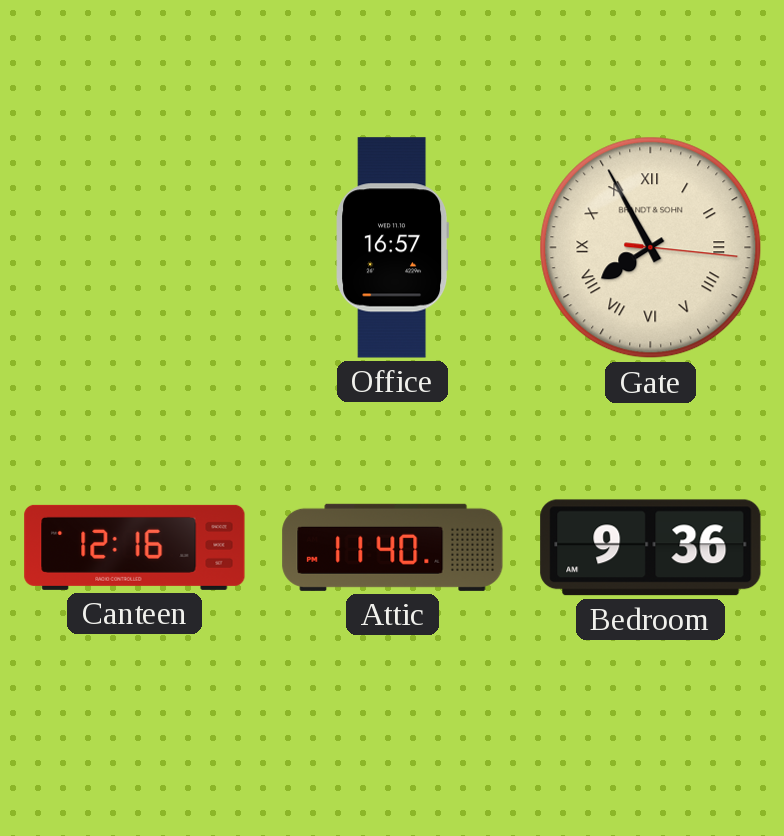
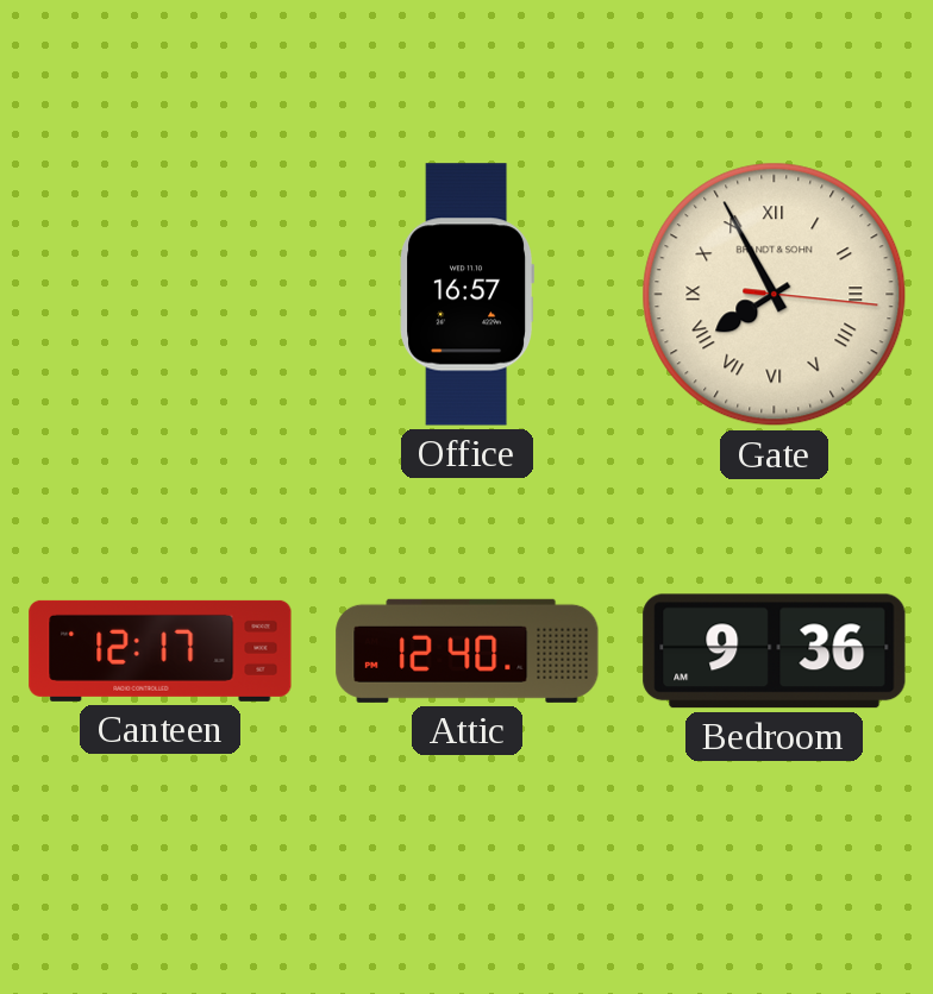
Canteen: 12:16 -> 12:17
Attic: 11:40 -> 12:40
